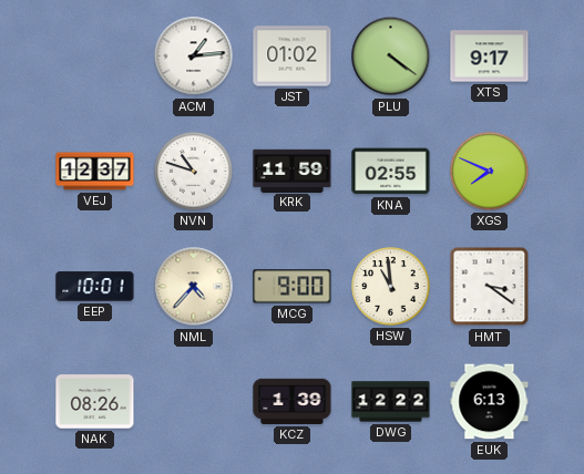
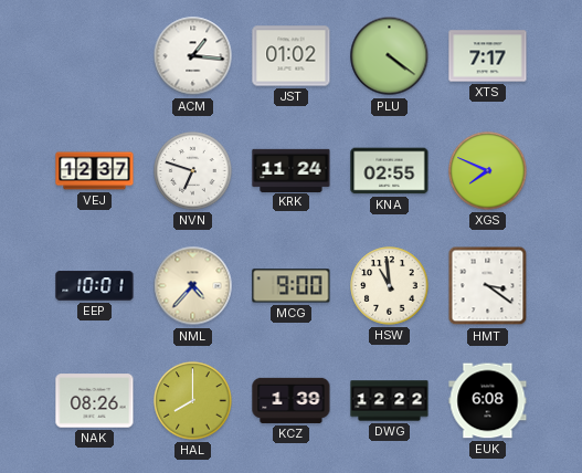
ACM: 1:14 -> 1:16
XTS: 9:17 -> 7:17
NVN: 10:48 -> 6:48
KRK: 11:59 -> 11:24
HAL: none -> 8:00
EUK: 6:13 -> 6:08
